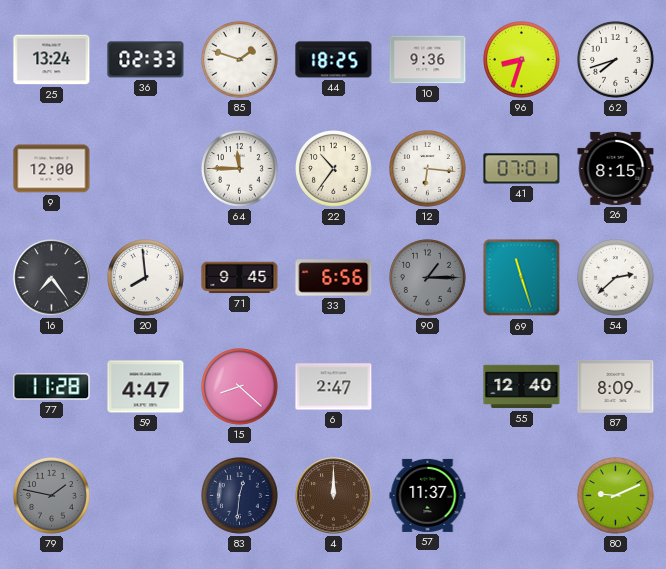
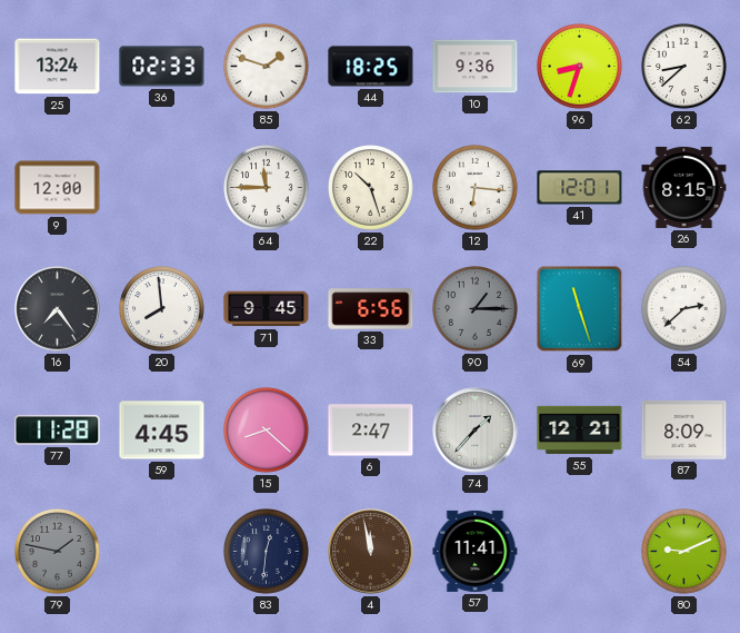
62: 7:42 -> 8:38
22: 10:36 -> 10:27
41: 07:01 -> 12:01
59: 4:47 -> 4:45
74: none -> 1:37
55: 12:40 -> 12:21
4: 12:00 -> 11:58
57: 11:37 -> 11:41
